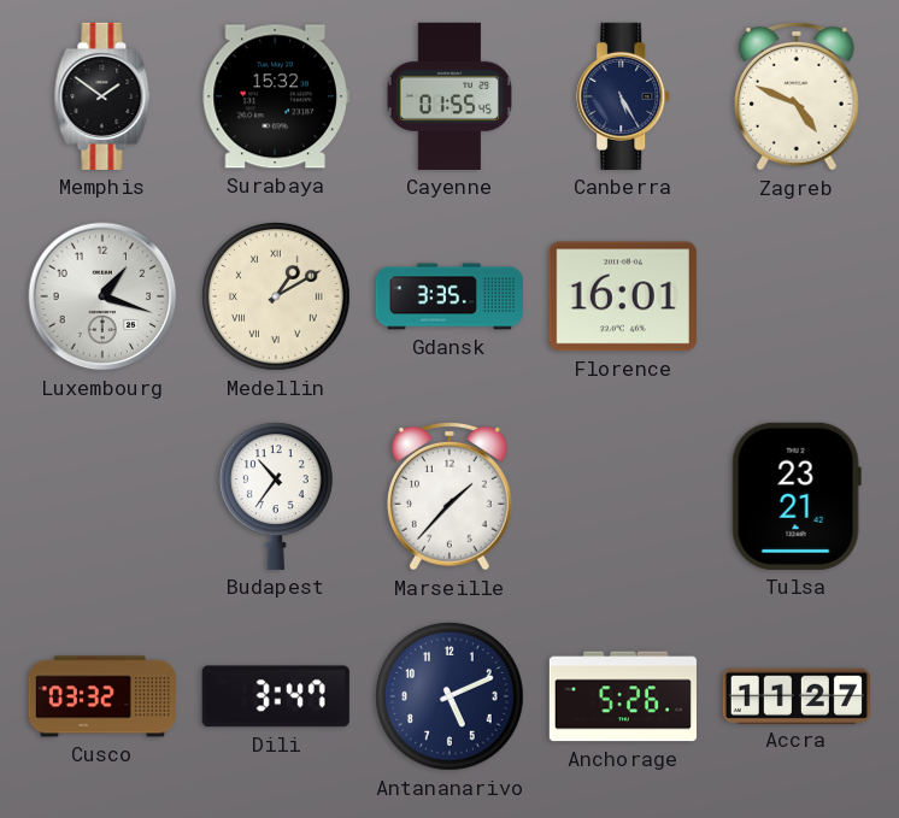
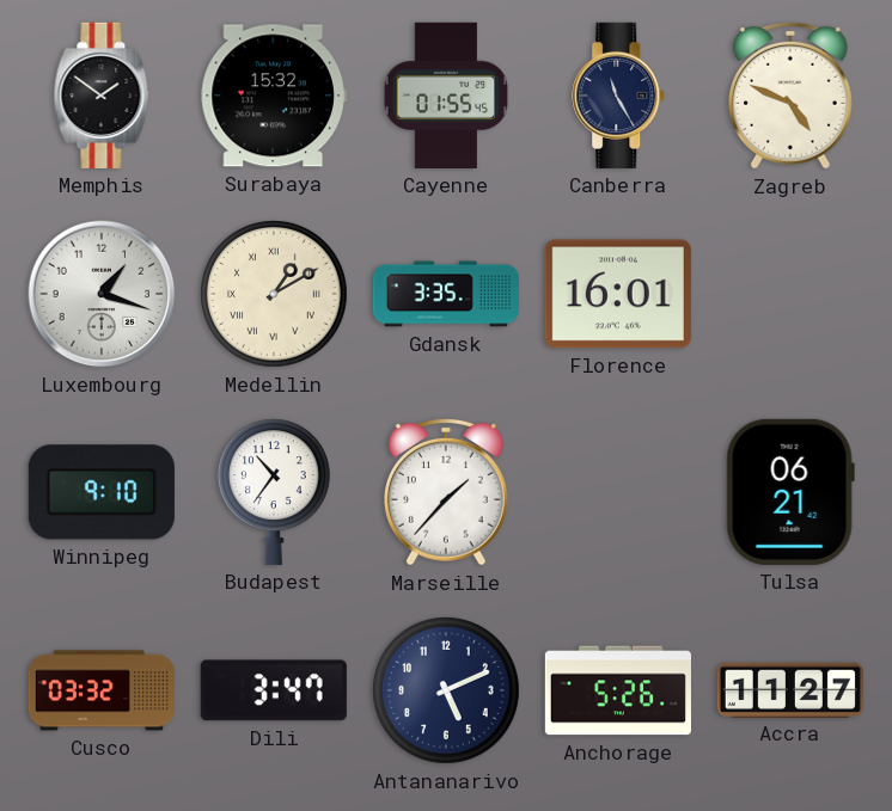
Canberra: 5:25 -> 11:25
Winnipeg: none -> 9:10
Tulsa: 23:21 -> 06:21
